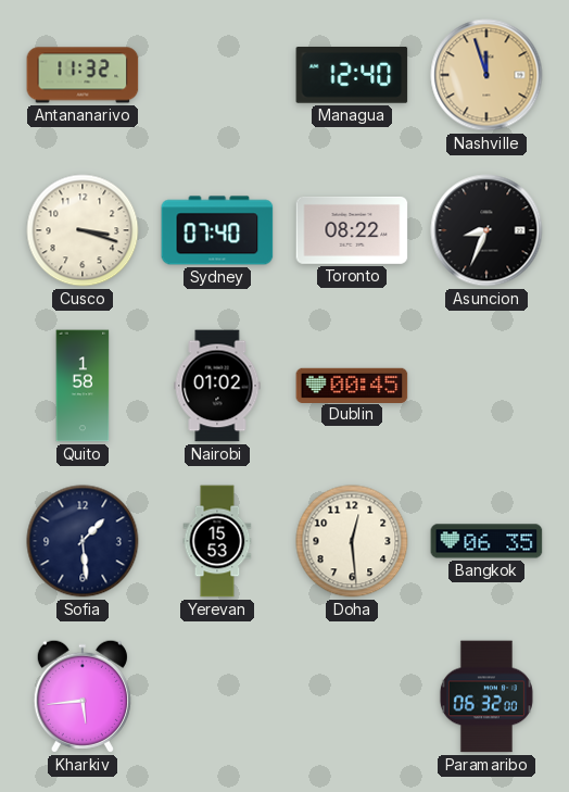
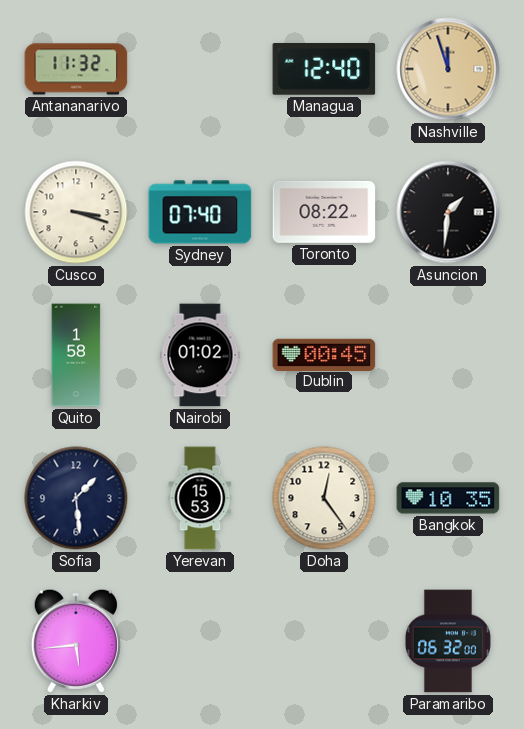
Asuncion: 8:34 -> 1:31
Doha: 12:29 -> 12:24
Bangkok: 06:35 -> 10:35
